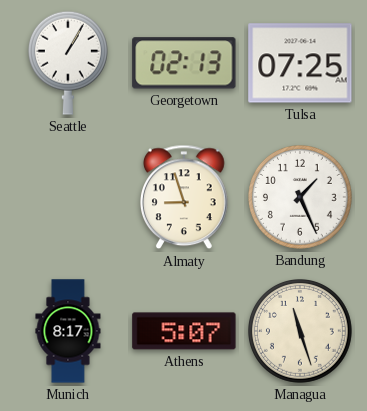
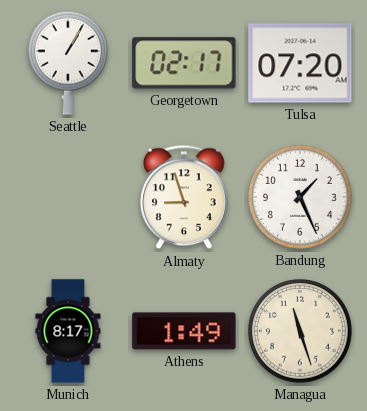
Georgetown: 02:13 -> 02:17
Tulsa: 07:25 -> 07:20
Athens: 5:07 -> 1:49
